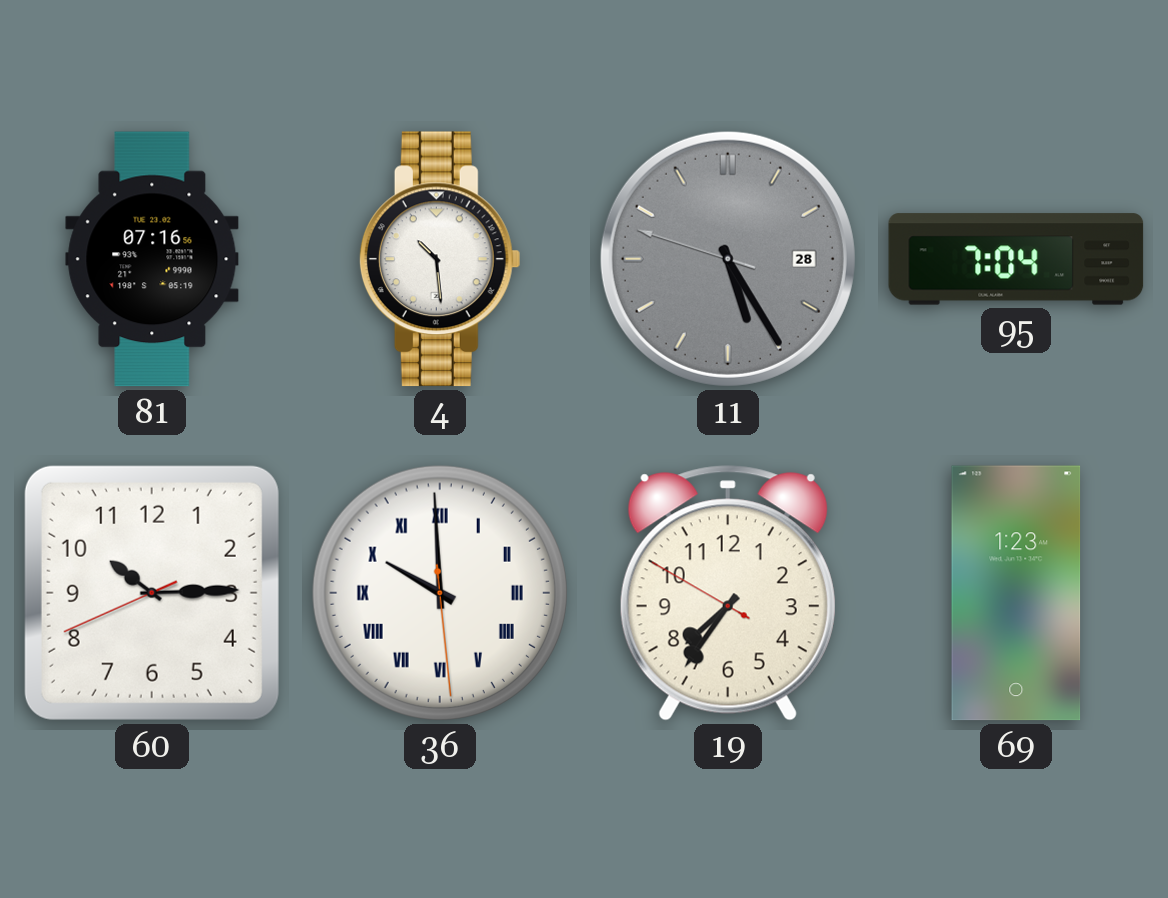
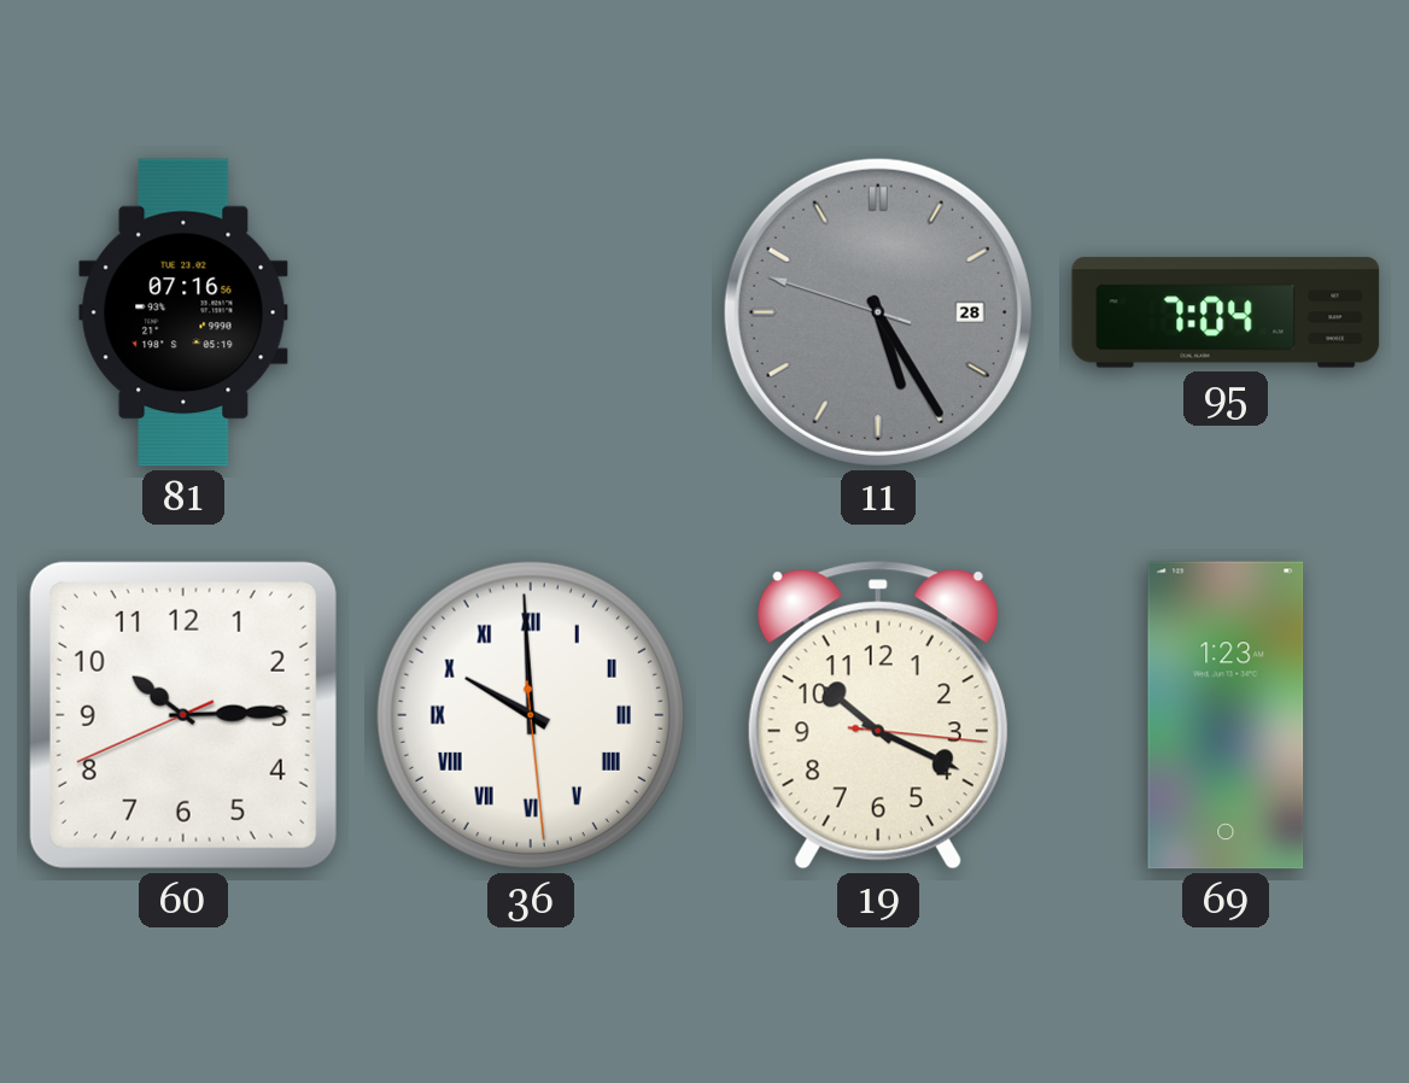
4: 10:29 -> none
19: 7:35 -> 10:19
